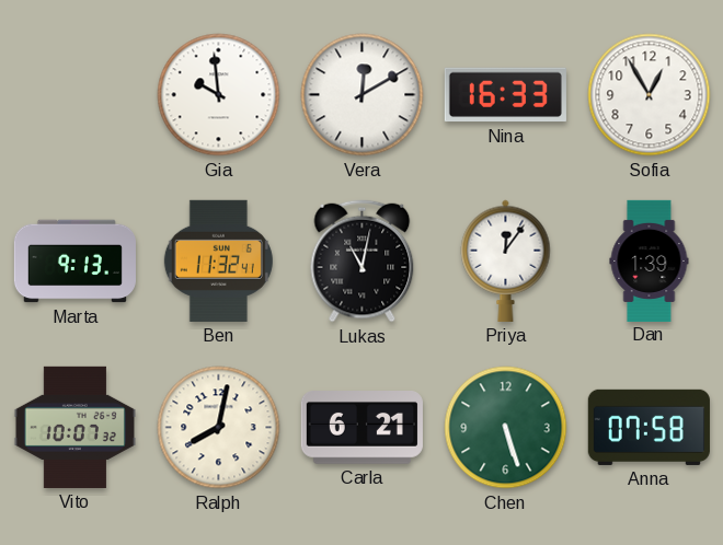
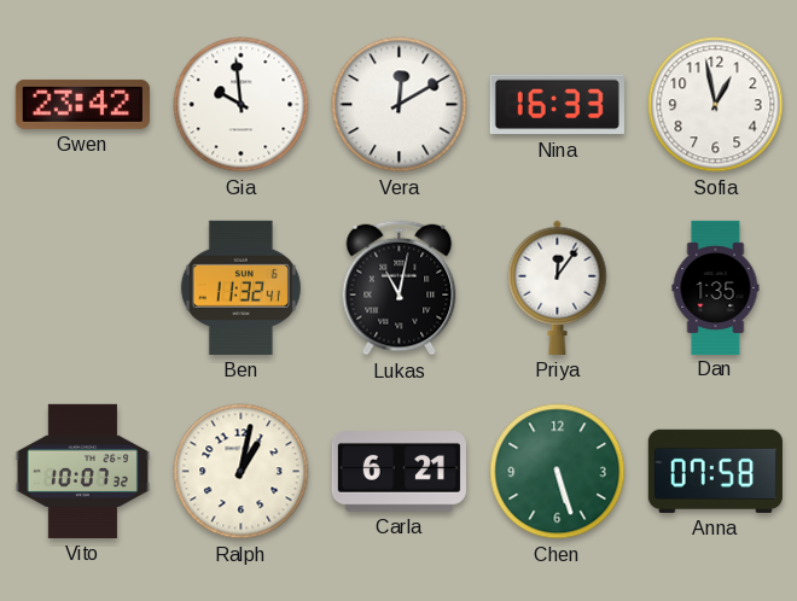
Gwen: none -> 23:42
Sofia: 12:55 -> 12:58
Marta: 9:13 -> none
Dan: 1:39 -> 1:35
Ralph: 8:02 -> 1:02
